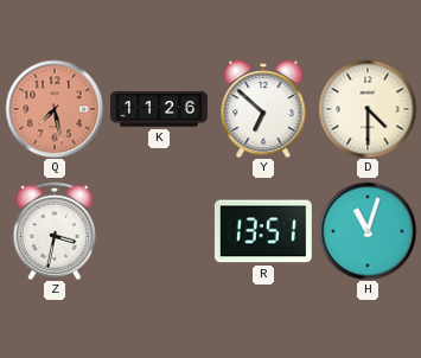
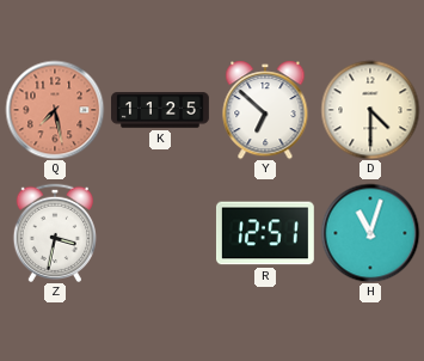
K: 11:26 -> 11:25
R: 13:51 -> 12:51
